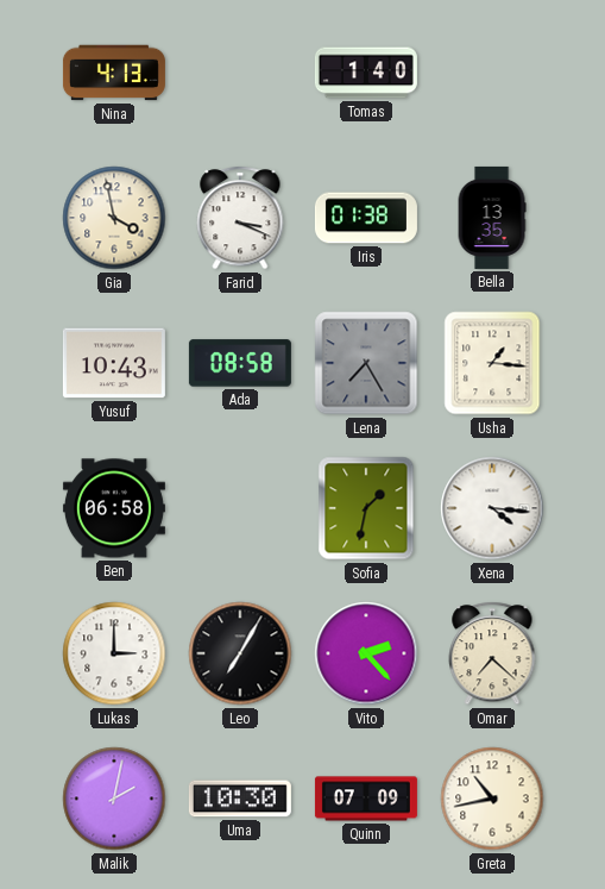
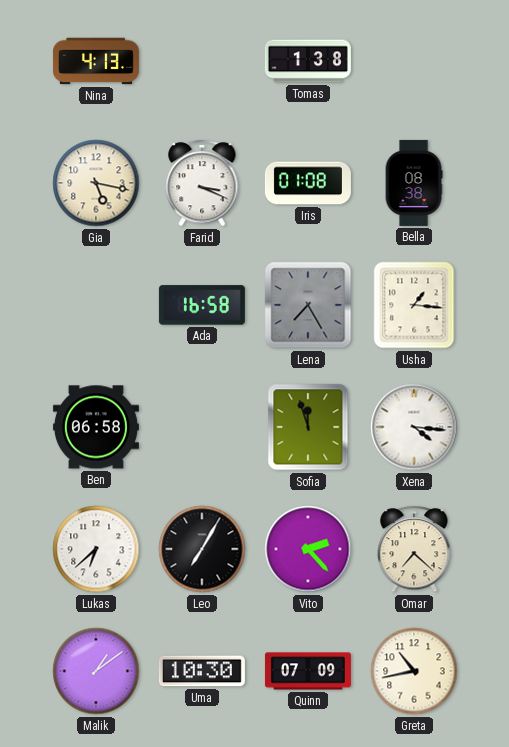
Tomas: 1:40 -> 1:38
Gia: 3:58 -> 5:17
Iris: 01:38 -> 01:08
Bella: 13:35 -> 08:38
Yusuf: 10:43 -> none
Ada: 08:58 -> 16:58
Sofia: 1:32 -> 11:57
Lukas: 3:00 -> 6:38
Malik: 2:02 -> 1:09
